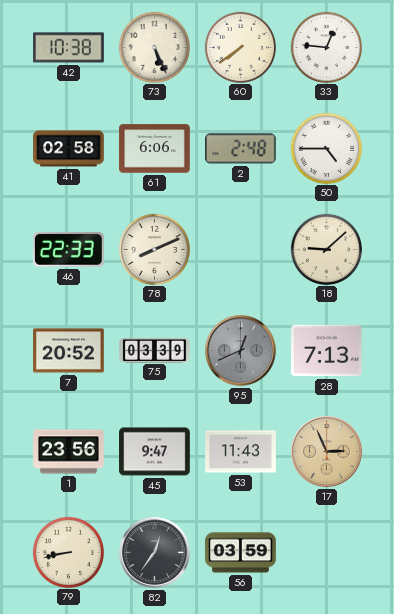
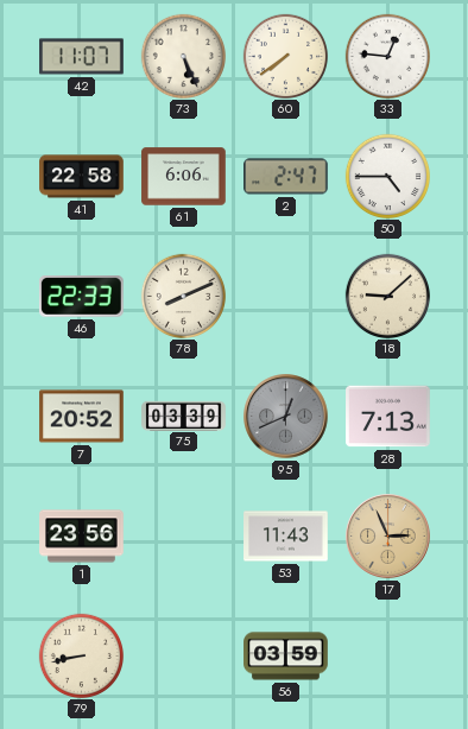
42: 10:38 -> 11:07
41: 02:58 -> 22:58
2: 2:48 -> 2:47
45: 9:47 -> none
82: 12:36 -> none
